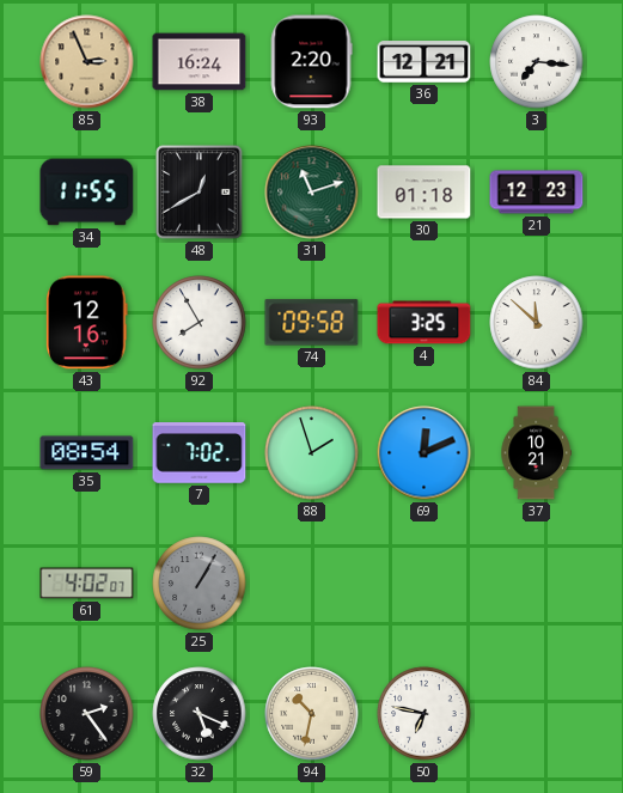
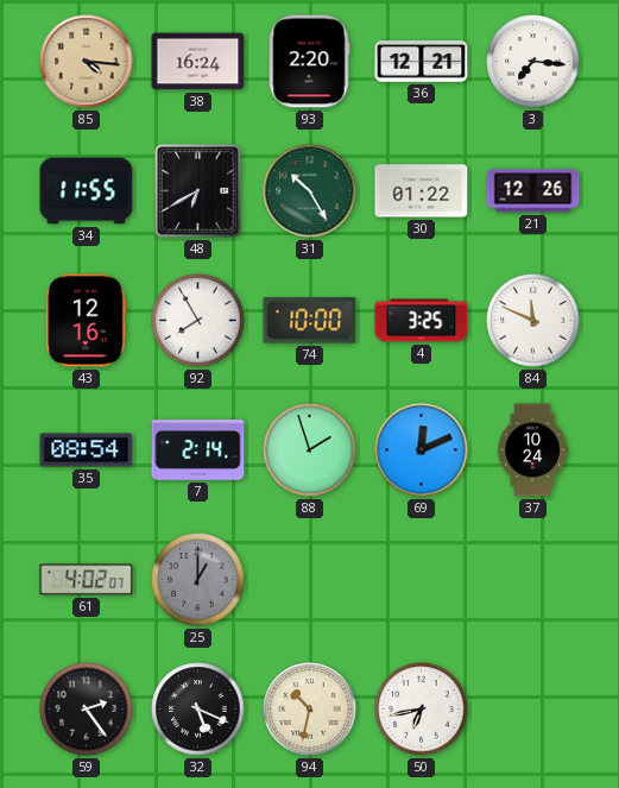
85: 2:56 -> 4:16
48: 12:40 -> 6:40
31: 11:12 -> 10:25
30: 01:18 -> 01:22
21: 12:23 -> 12:26
74: 09:58 -> 10:00
84: 11:52 -> 11:49
7: 7:02 -> 2:14
37: 10:21 -> 10:24
25: 1:05 -> 1:00
50: 6:47 -> 6:43
